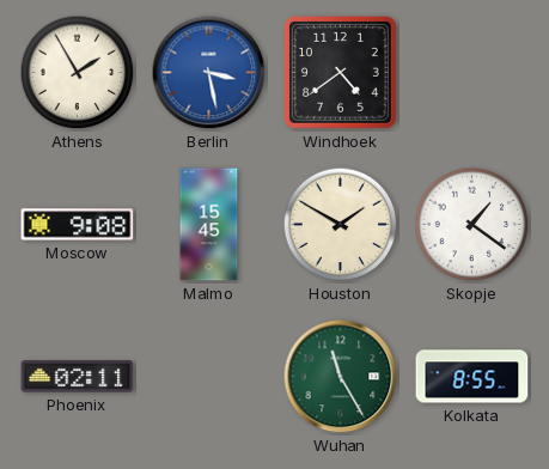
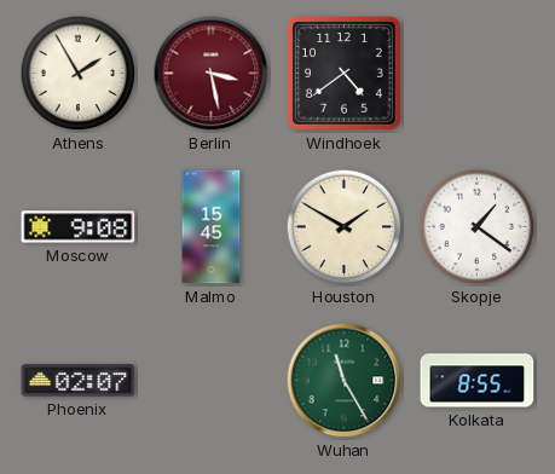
Berlin dial: blue -> burgundy
Phoenix: 02:11 -> 02:07
